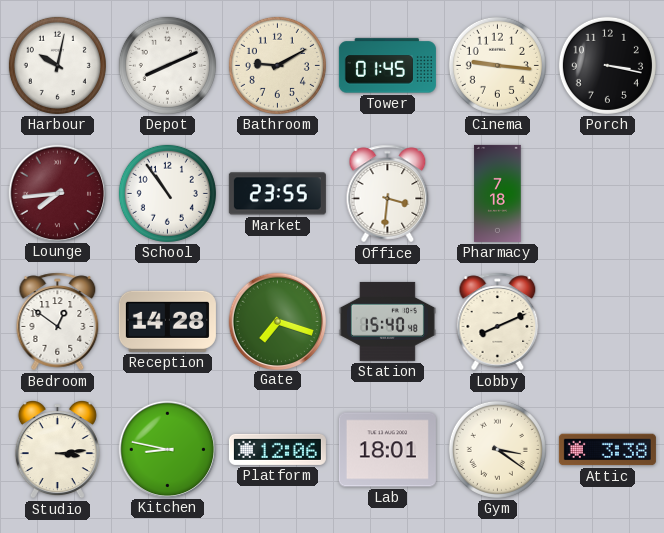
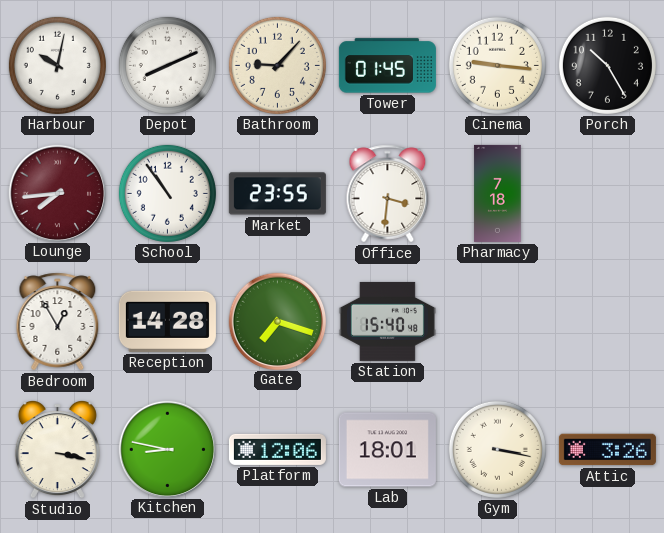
Bathroom: 9:10 -> 9:07
Porch: 3:17 -> 10:25
Bedroom: 12:51 -> 12:55
Lobby: 8:11 -> none
Studio: 3:14 -> 3:17
Gym: 3:21 -> 3:17
Attic: 3:38 -> 3:26
